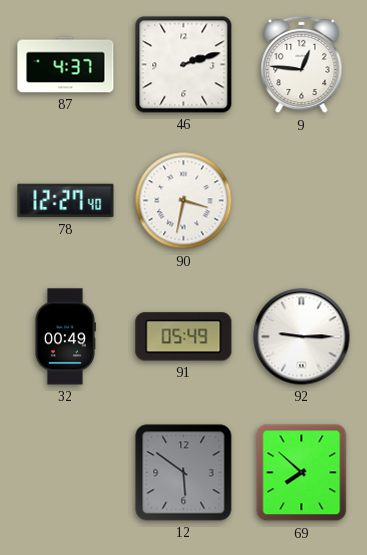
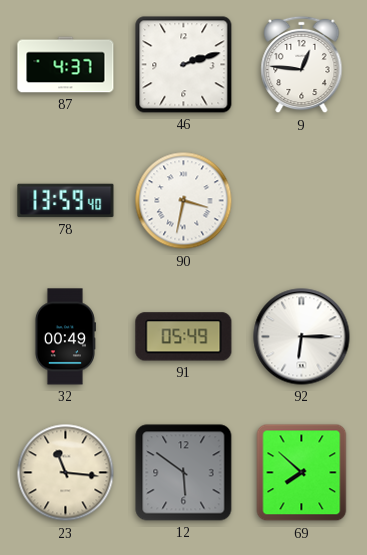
78: 12:27 -> 13:59
92: 9:15 -> 6:15
23: none -> 11:16
